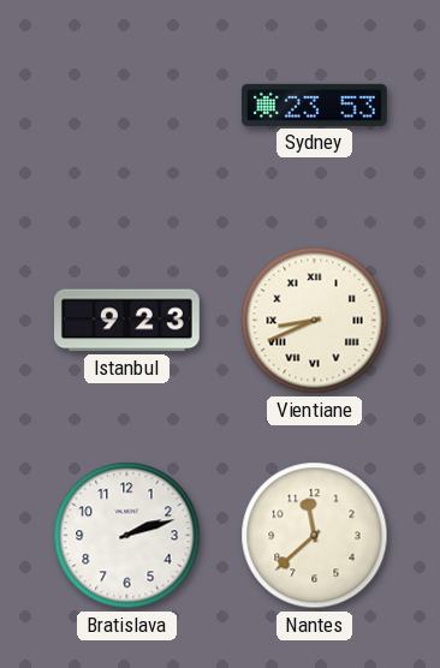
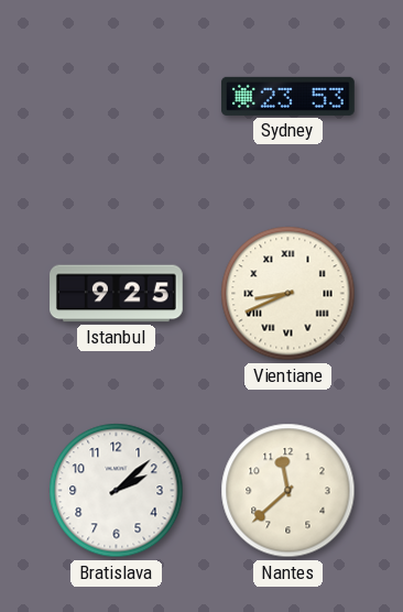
Istanbul: 9:23 -> 9:25
Bratislava: 2:12 -> 2:08
